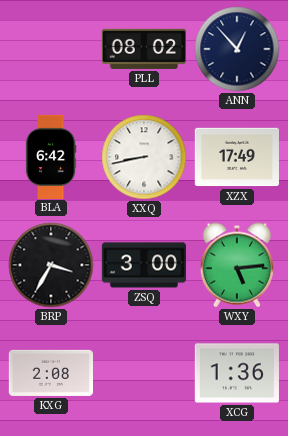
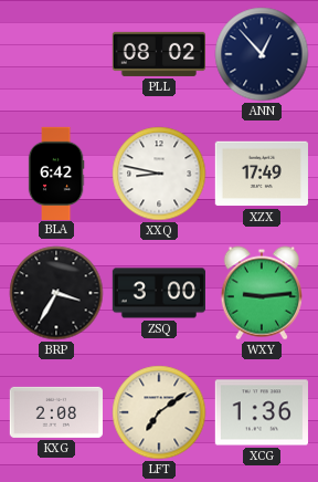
XXQ: 8:43 -> 8:47
WXY: 5:14 -> 9:14
LFT: none -> 7:09
